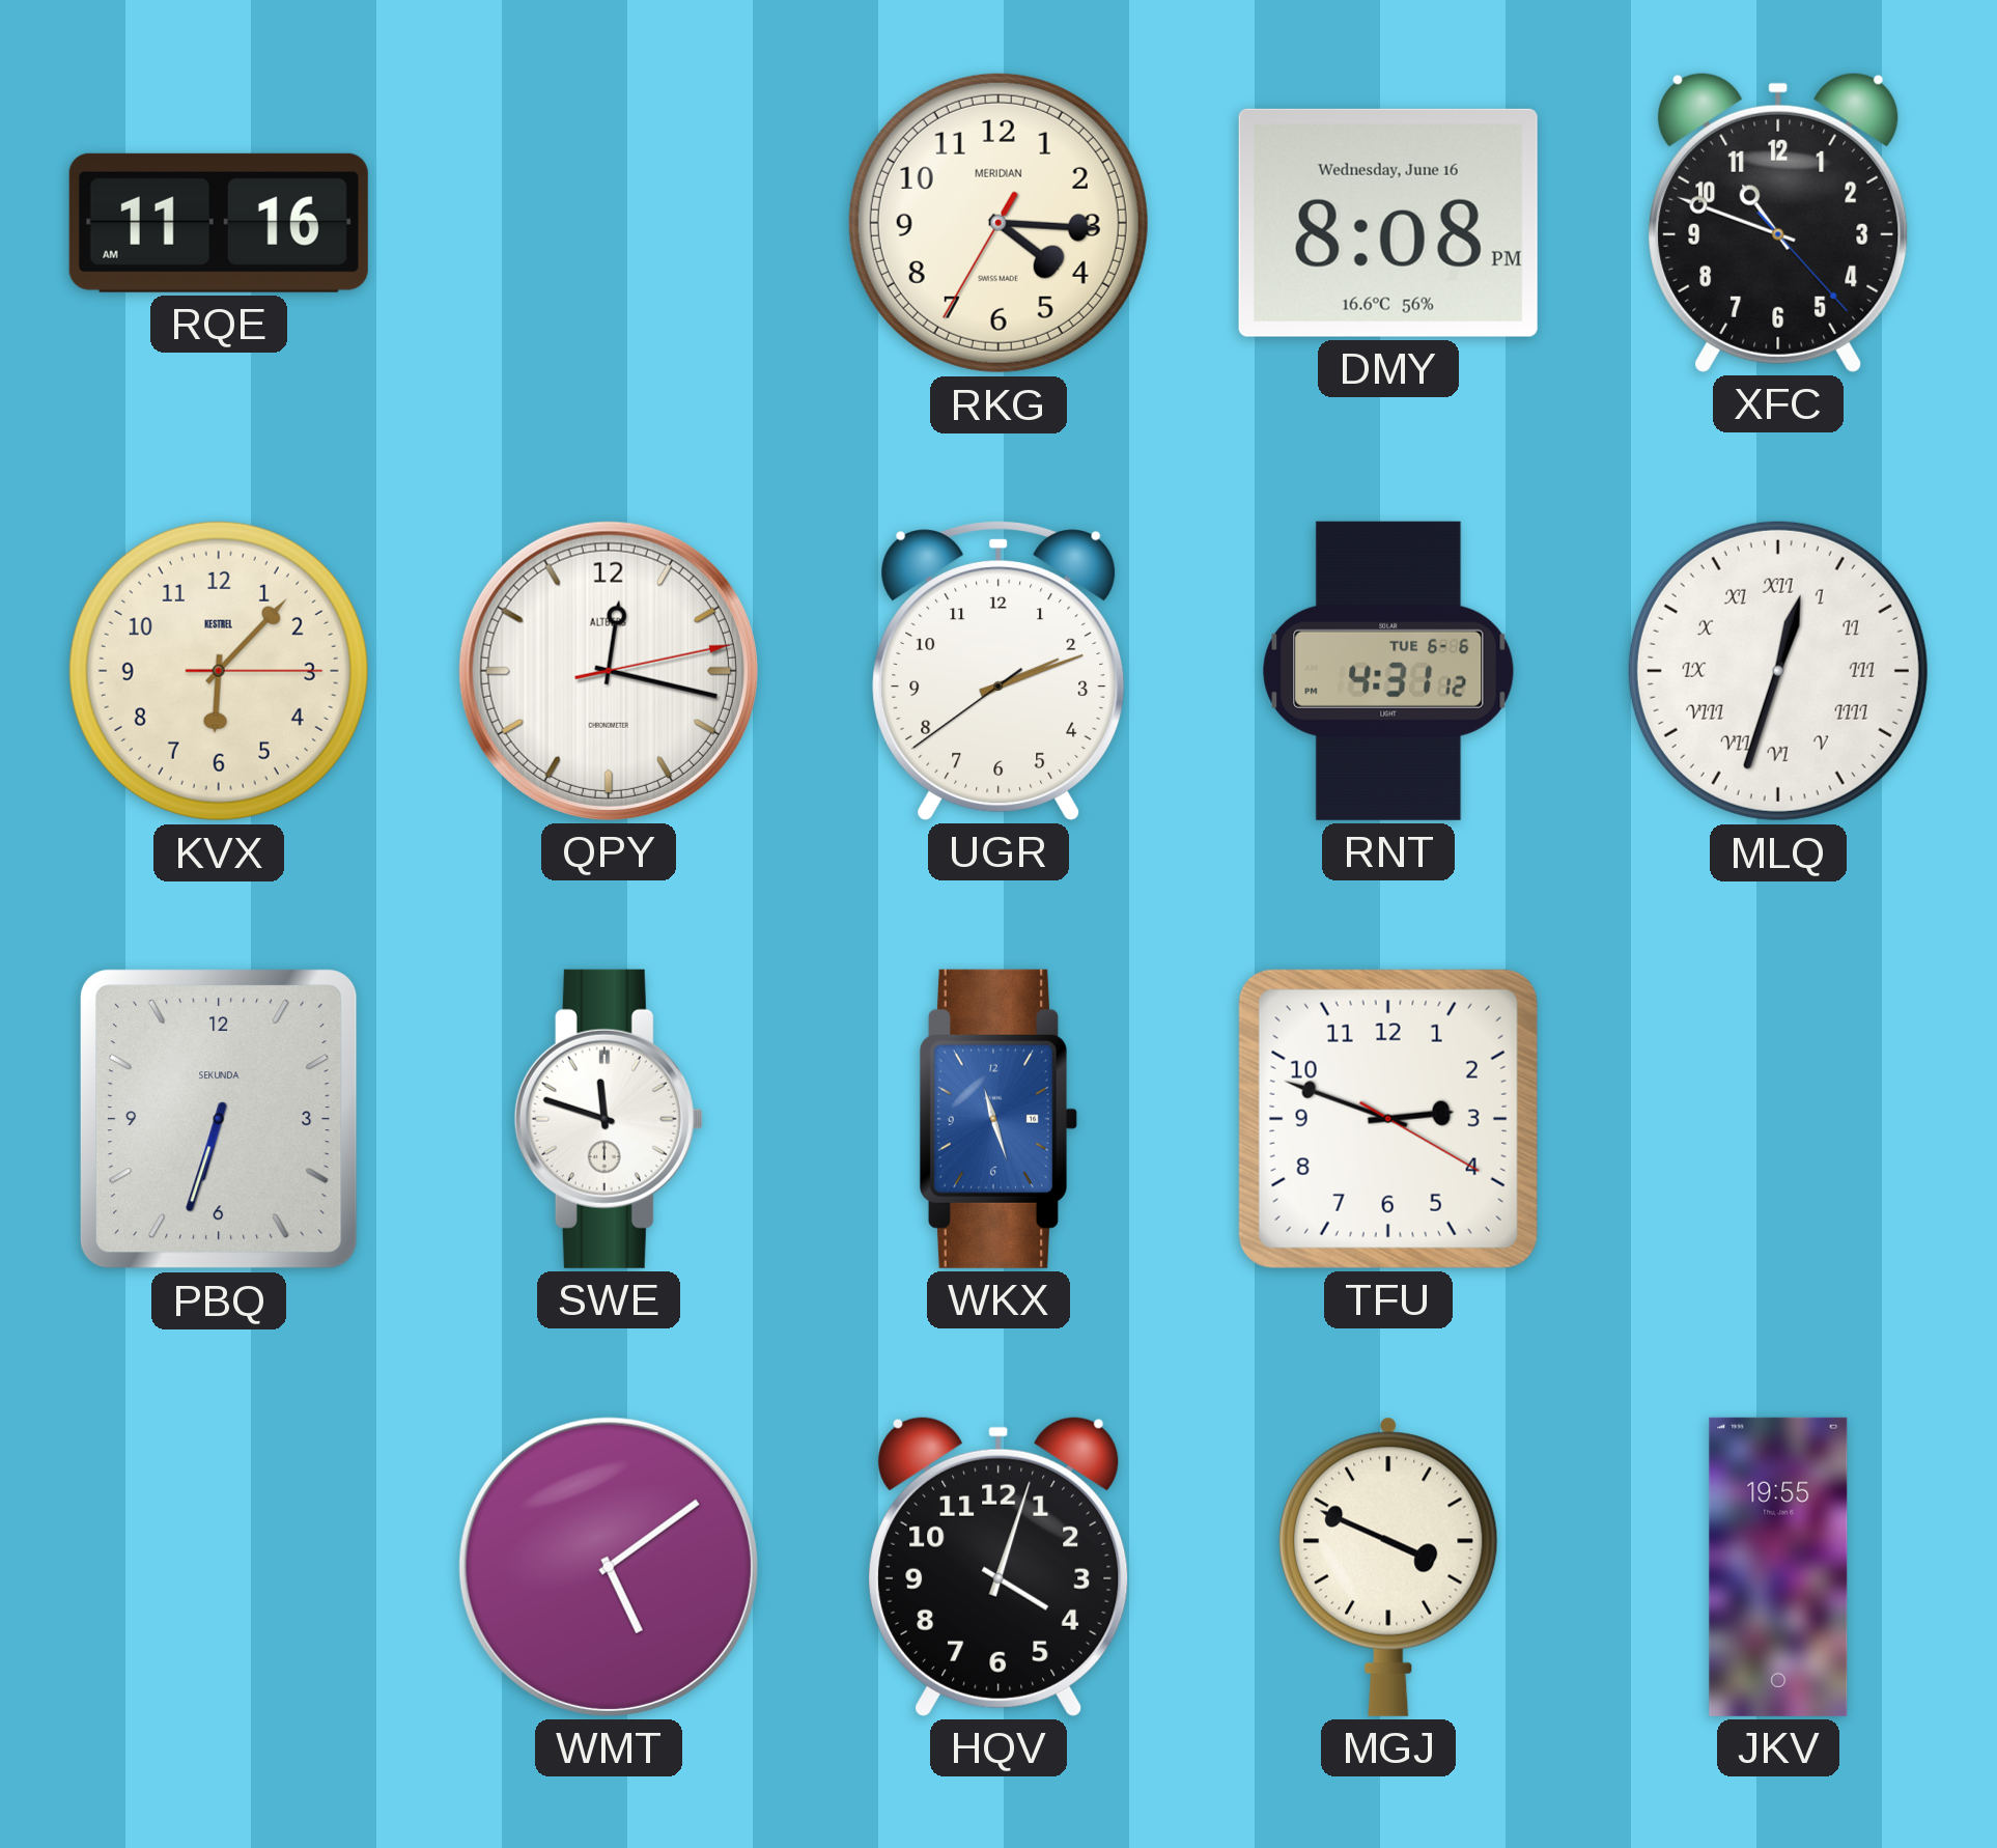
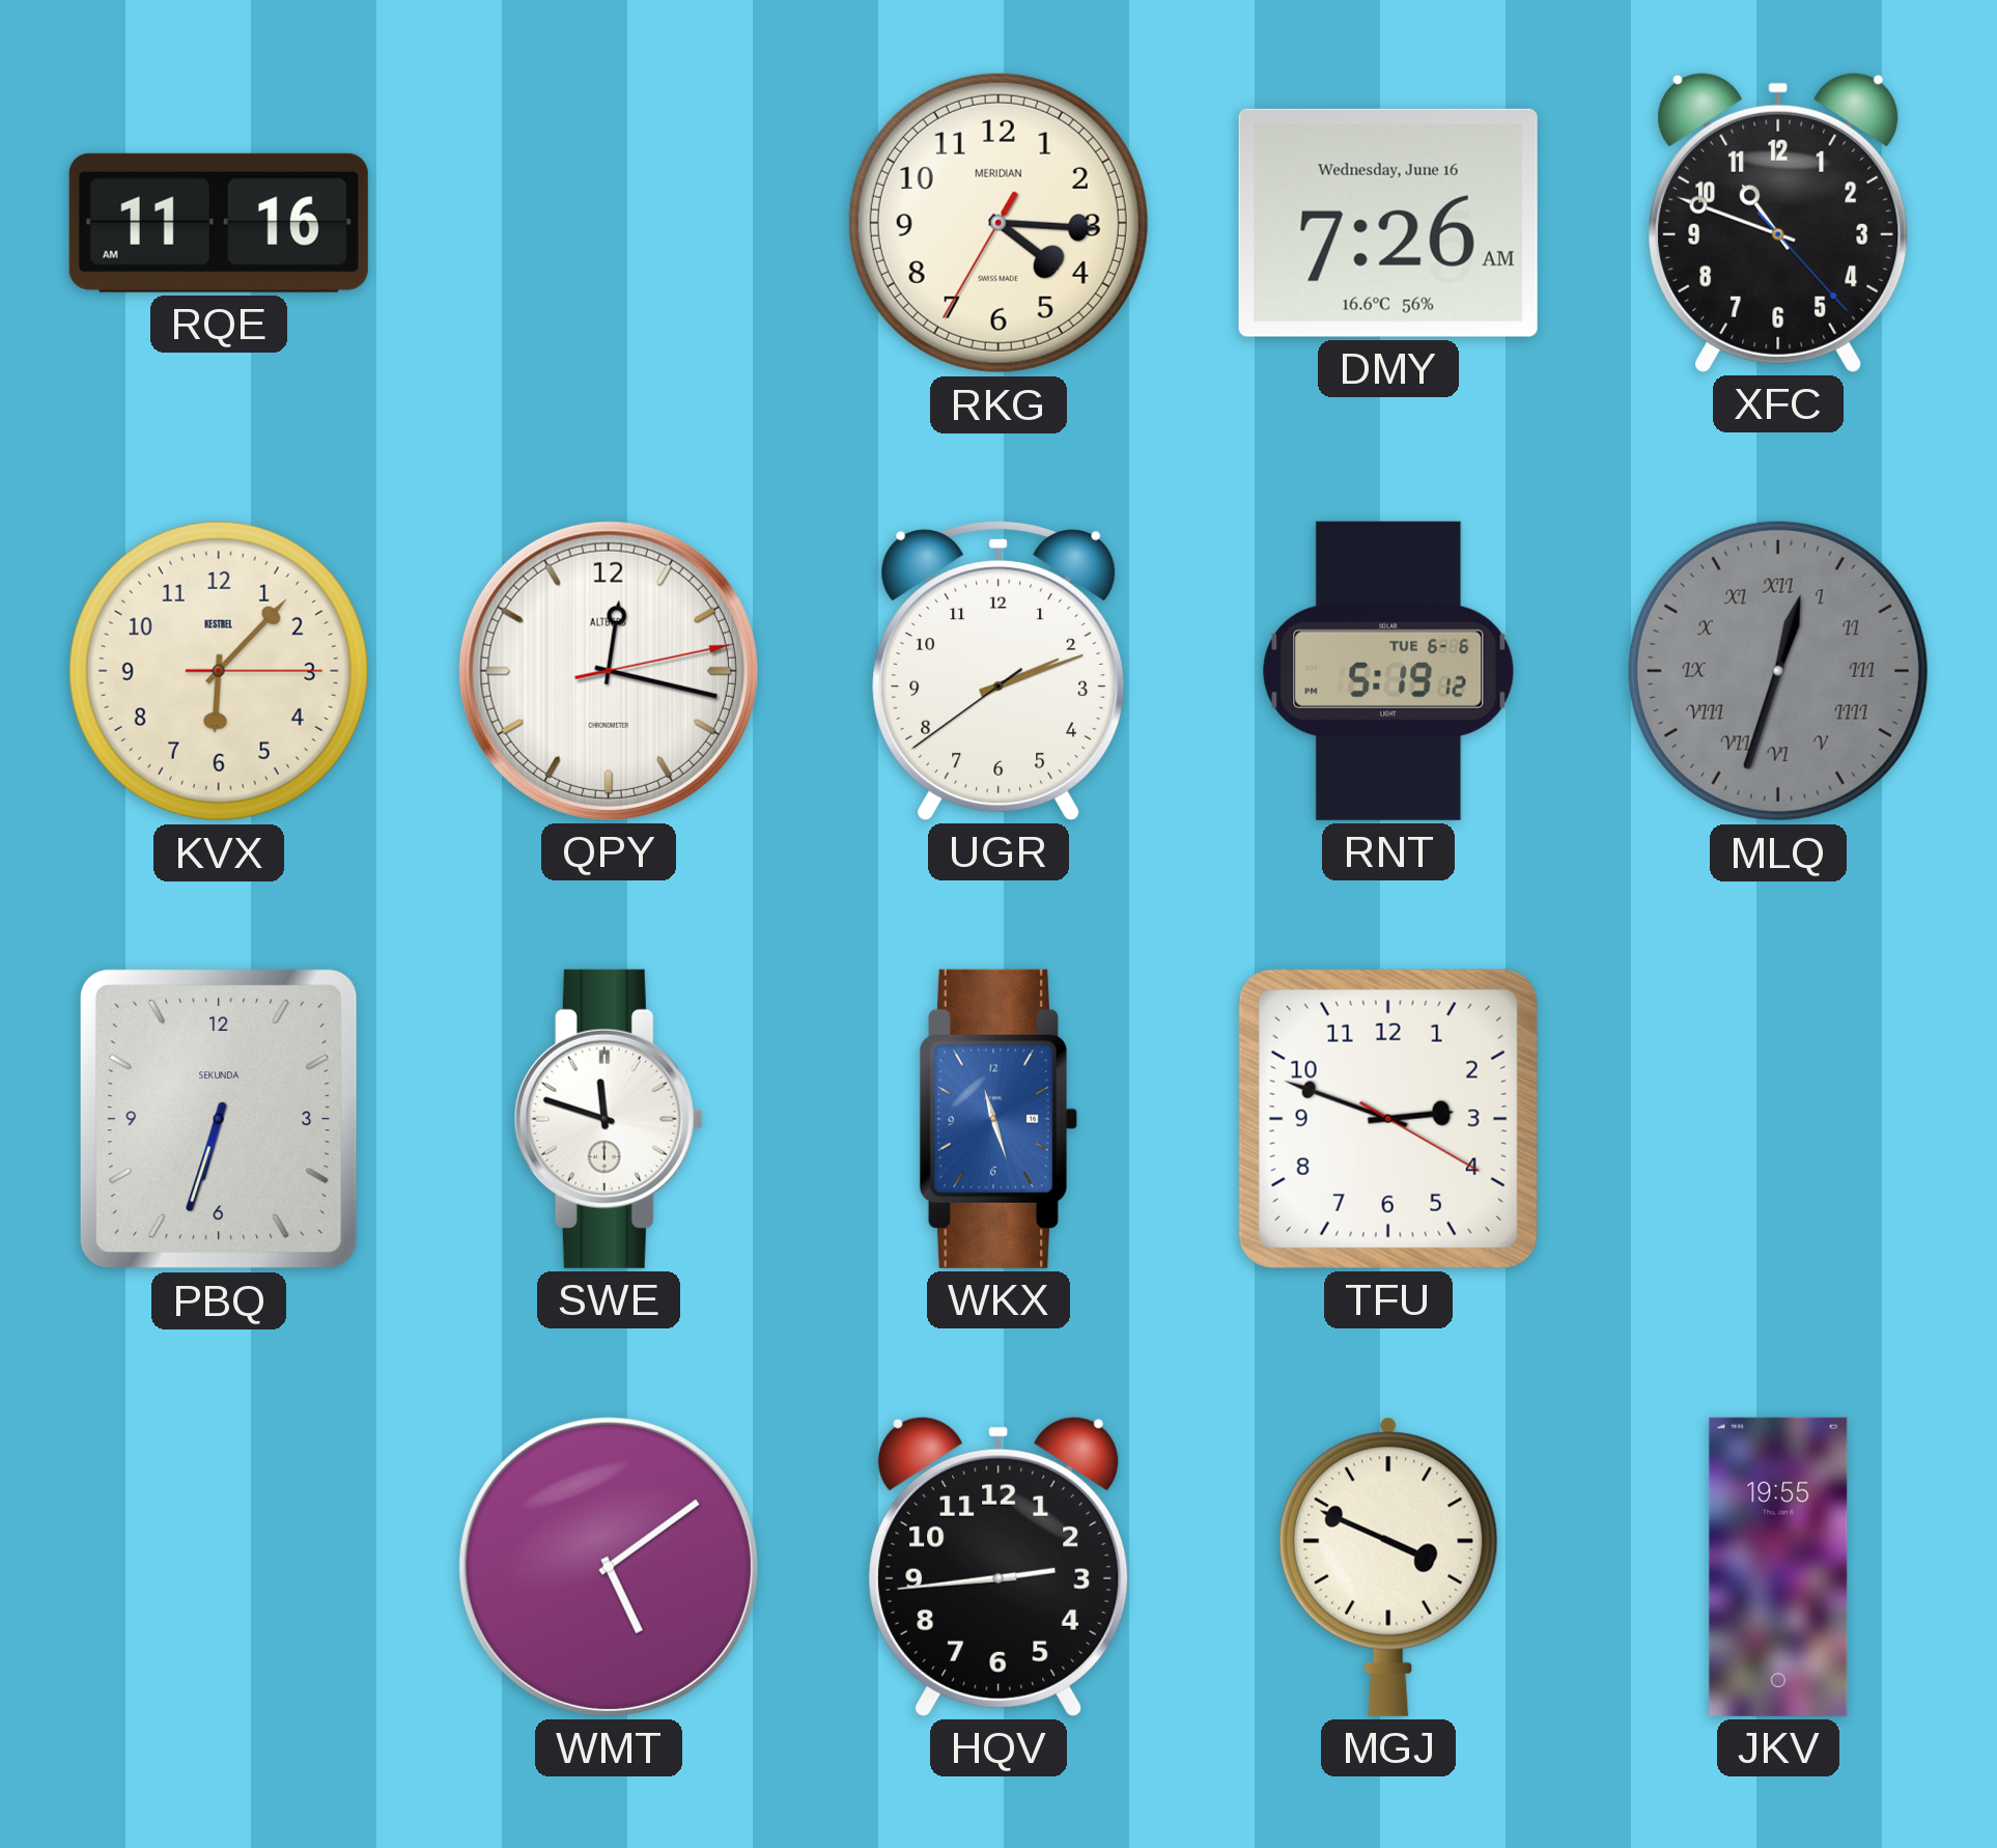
DMY: 8:08 -> 7:26
RNT: 4:31 -> 5:19
MLQ dial: white -> grey
HQV: 4:03 -> 2:44
